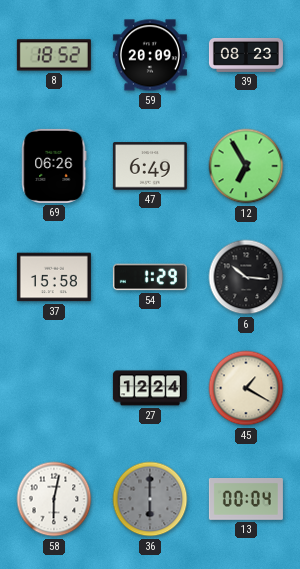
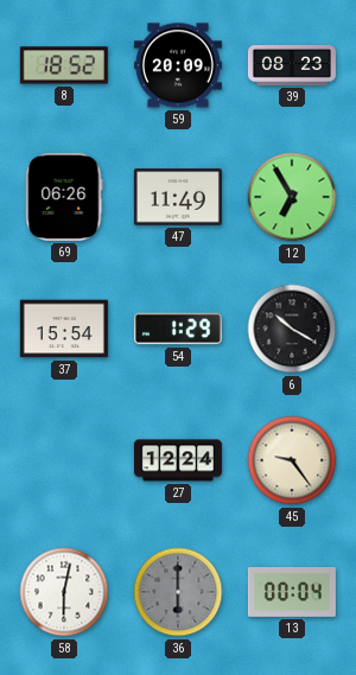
47: 6:49 -> 11:49
37: 15:58 -> 15:54
6: 10:16 -> 10:20
45: 1:20 -> 9:24
